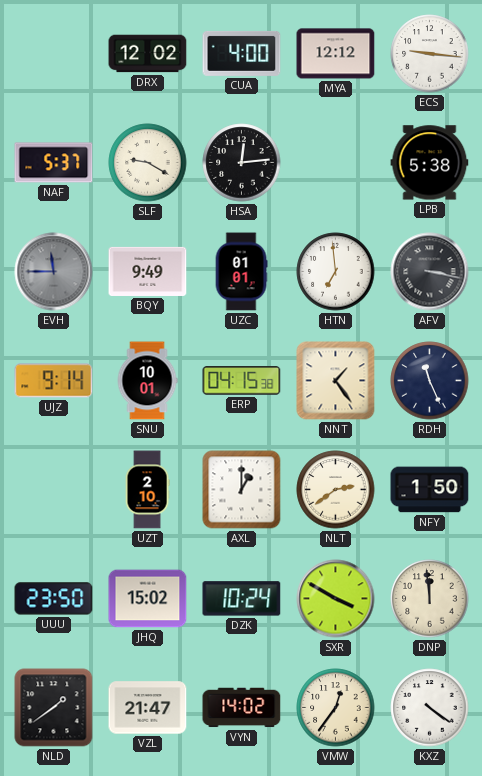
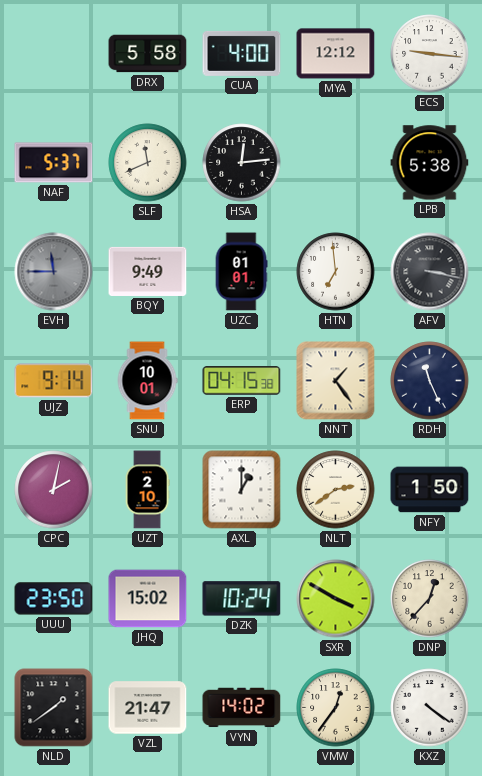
DRX: 12:02 -> 5:58
SLF: 9:20 -> 11:41
CPC: none -> 2:02
DNP: 11:59 -> 12:37
